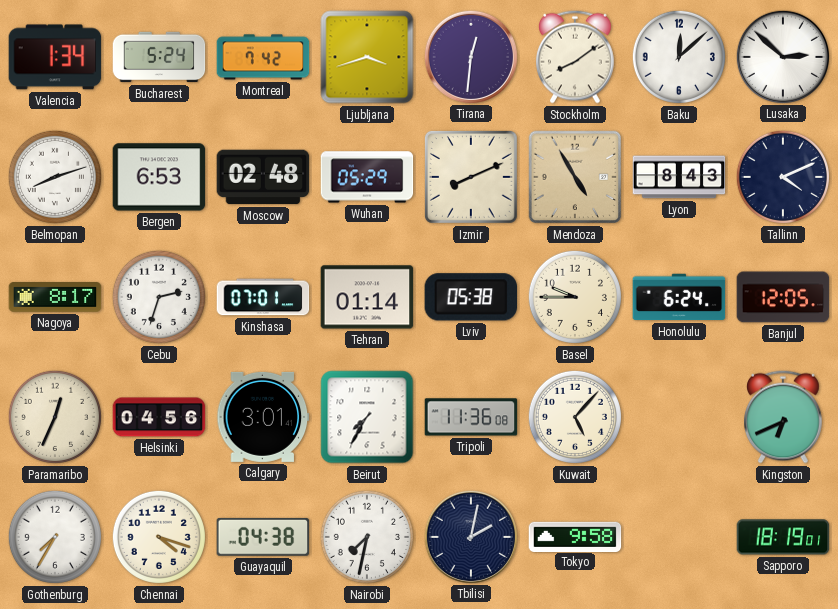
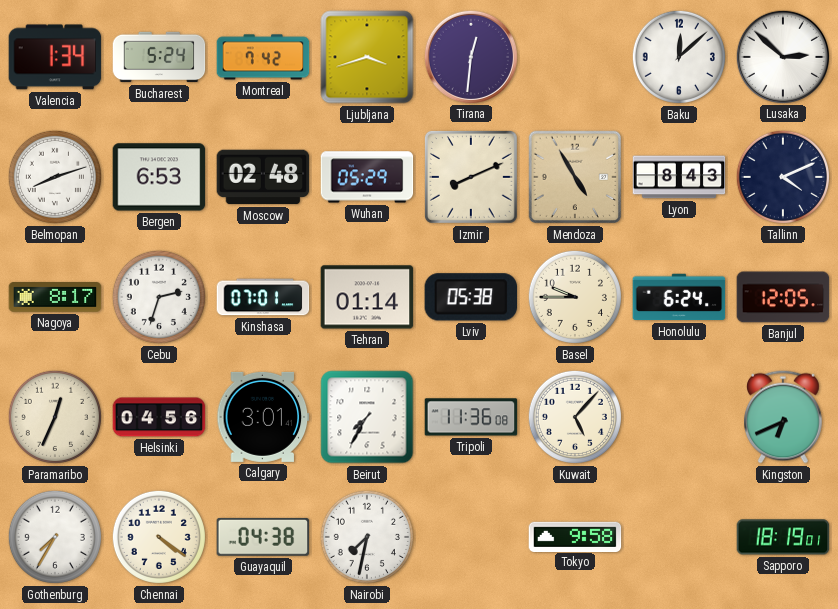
Stockholm: 8:09 -> none
Chennai: 4:18 -> 4:21
Tbilisi: 2:02 -> none
